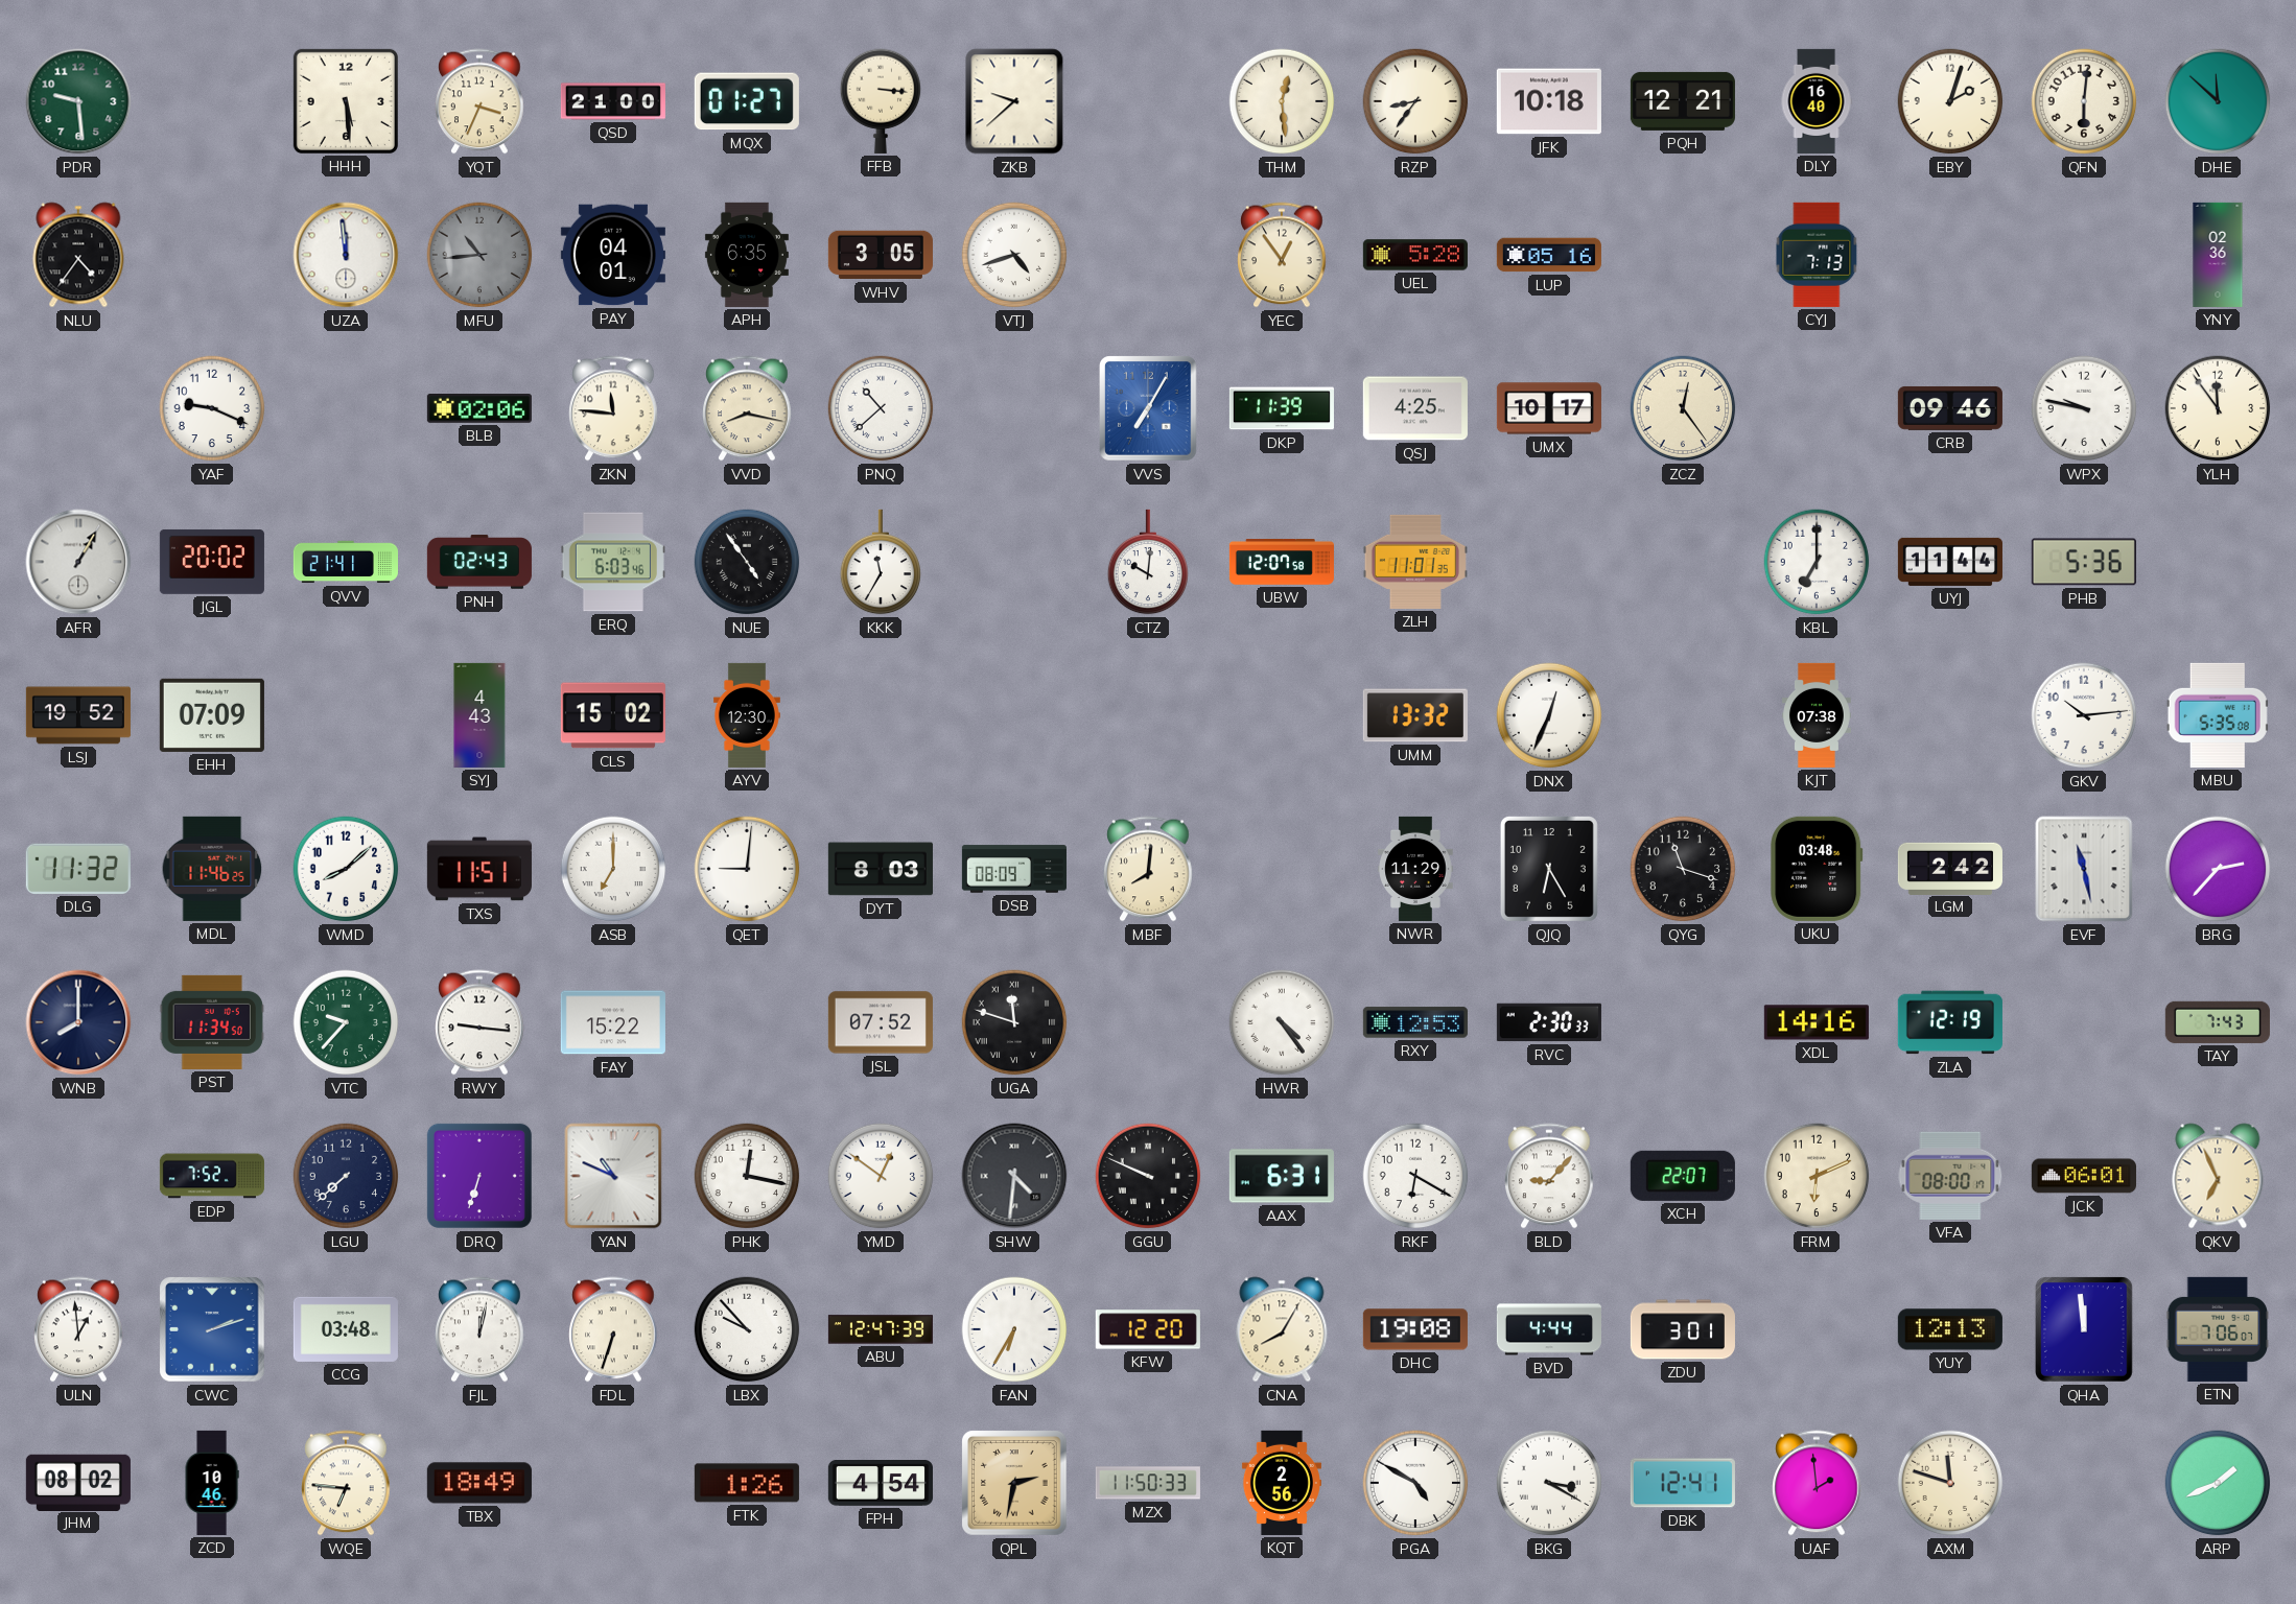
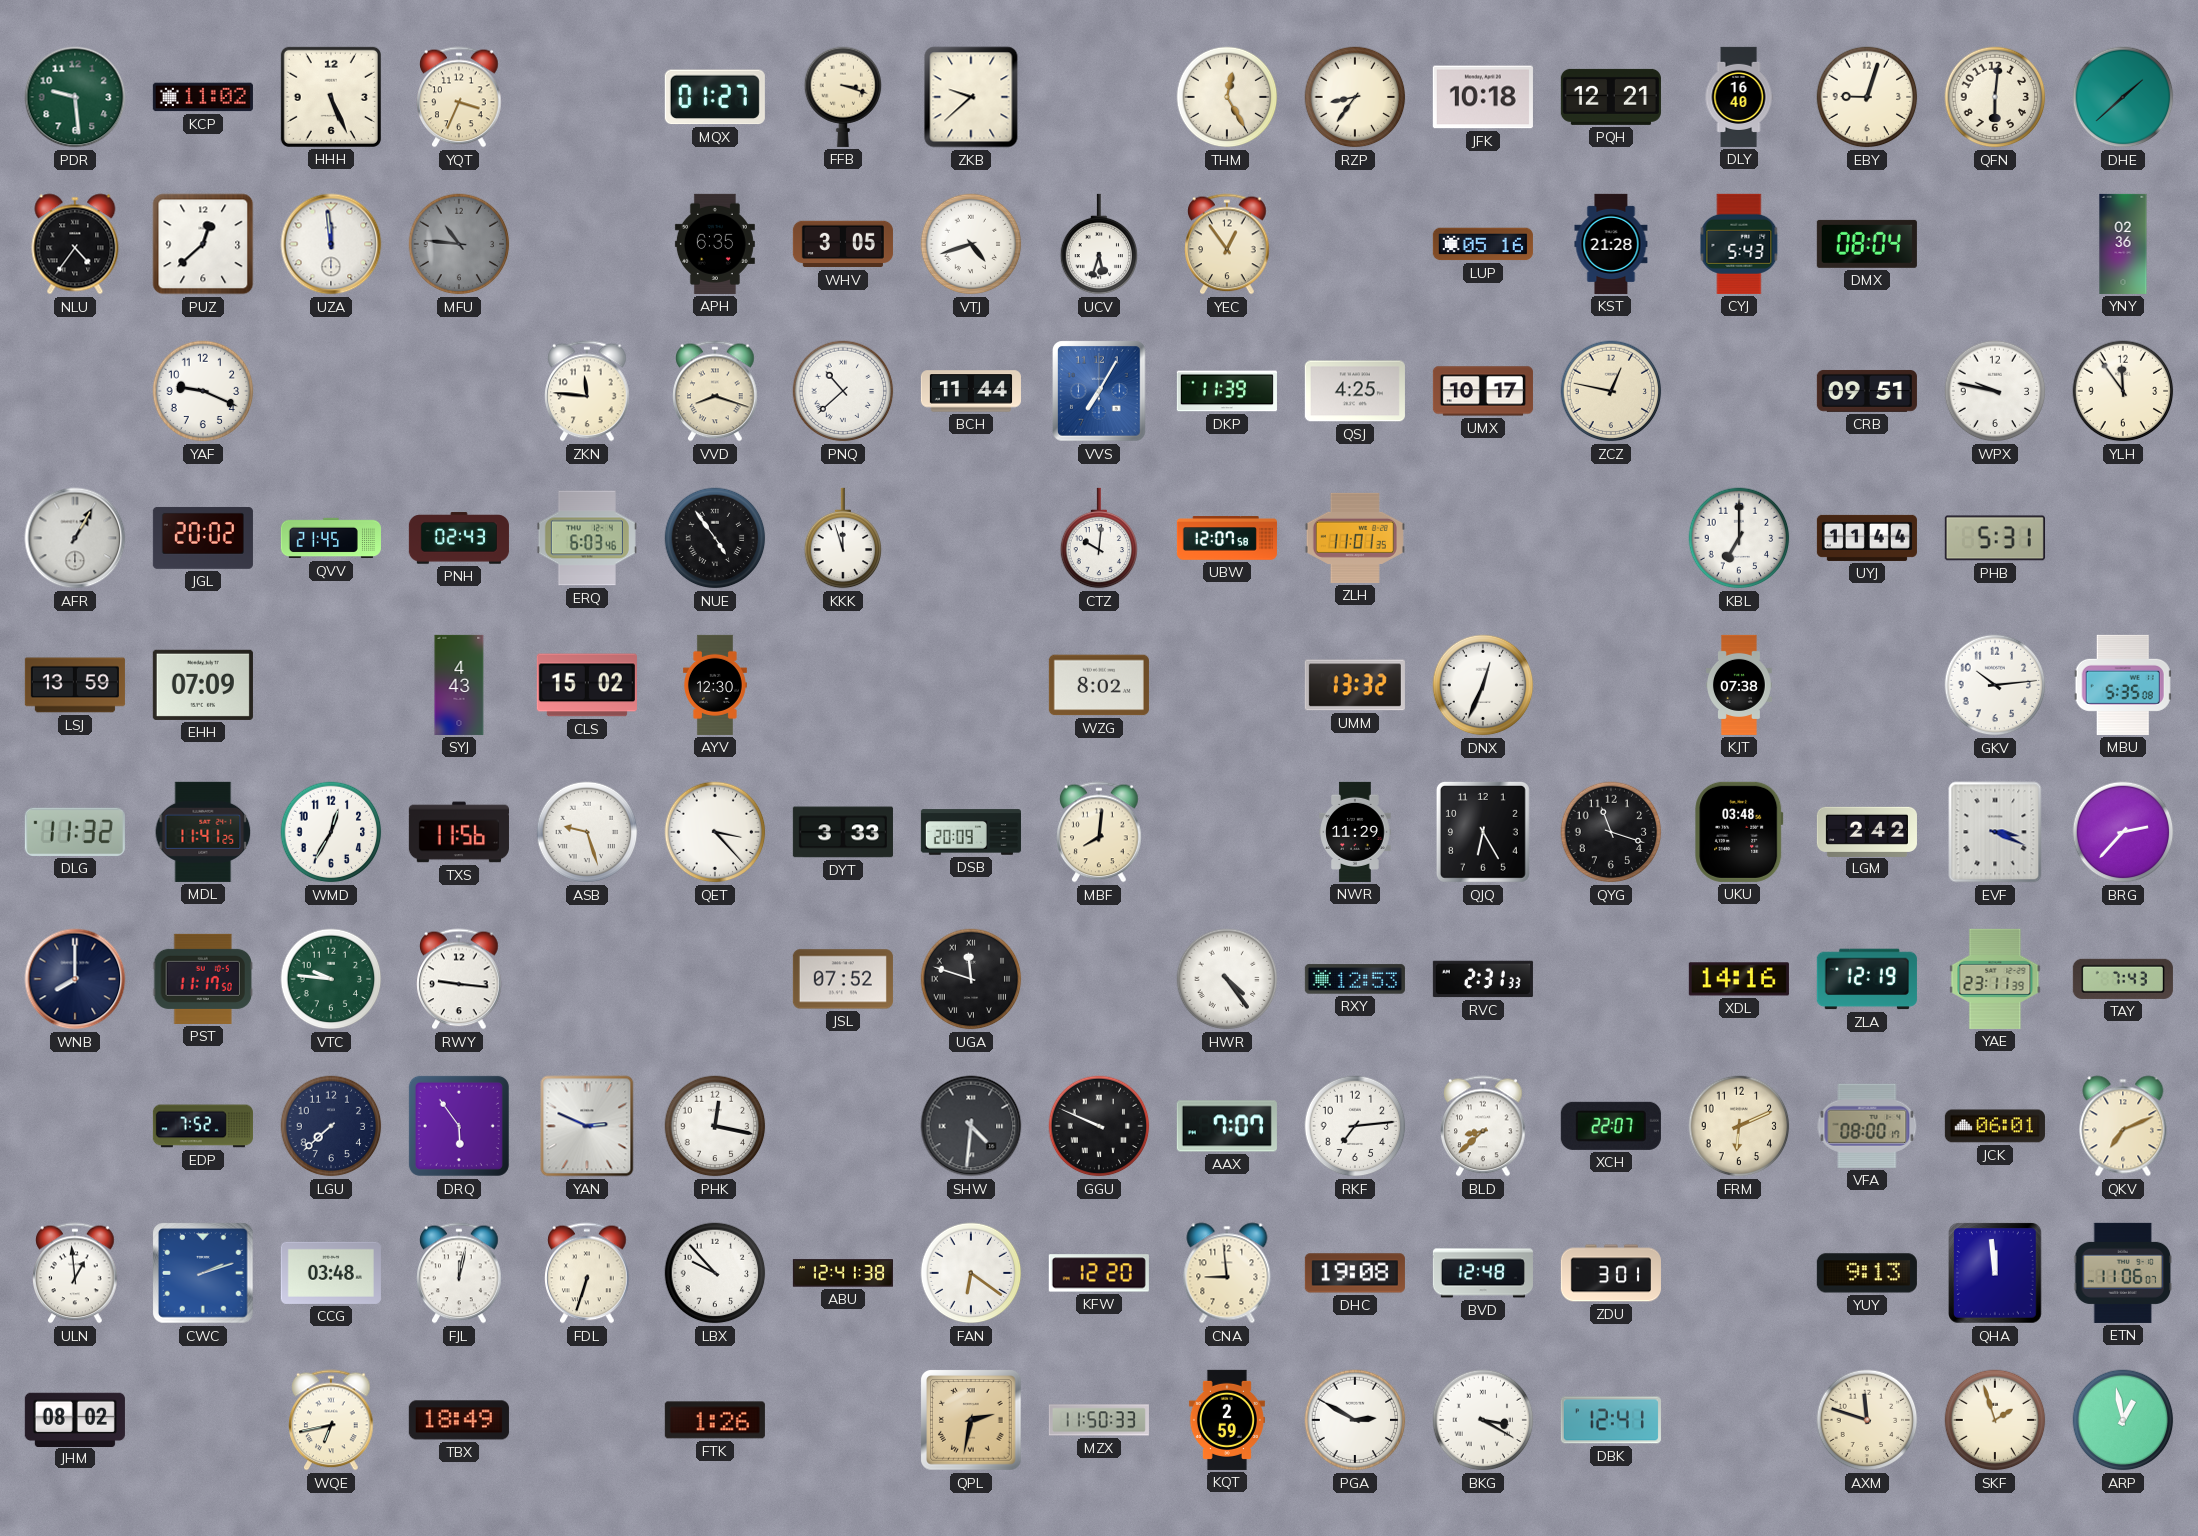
KCP: none -> 11:02
HHH: 5:29 -> 5:26
QSD: 21:00 -> none
FFB: 3:16 -> 3:18
THM: 12:29 -> 12:25
EBY: 2:03 -> 9:03
DHE: 11:52 -> 1:38
PUZ: none -> 12:38
MFU: 10:44 -> 10:46
PAY: 04:01 -> none
UCV: none -> 5:33
UEL: 5:28 -> none
KST: none -> 21:28
CYJ: 7:13 -> 5:43
DMX: none -> 08:04
BLB: 02:06 -> none
VVD: 8:17 -> 8:18
BCH: none -> 11:44
ZCZ: 12:24 -> 12:47
CRB: 09:46 -> 09:51
QVV: 21:41 -> 21:45
KKK: 11:35 -> 11:57
PHB: 5:36 -> 5:31
LSJ: 19:52 -> 13:59
WZG: none -> 8:02
MDL: 11:46 -> 11:41
WMD: 8:08 -> 12:35
TXS: 11:51 -> 11:56
ASB: 7:00 -> 9:27
QET: 9:01 -> 3:23
DYT: 8:03 -> 3:33
DSB: 08:09 -> 20:09
EVF: 11:28 -> 3:19
PST: 11:34 -> 11:17
VTC: 9:37 -> 9:46
FAY: 15:22 -> none
RVC: 2:30 -> 2:31
YAE: none -> 23:11
DRQ: 6:33 -> 5:54
YAN: 10:49 -> 2:49
YMD: 12:51 -> none
AAX: 6:31 -> 7:07
RKF: 6:20 -> 7:14
BLD: 9:07 -> 8:38
QKV: 6:56 -> 7:11
ABU: 12:47 -> 12:41
FAN: 6:35 -> 6:21
CNA: 8:05 -> 8:59
BVD: 4:44 -> 12:48
YUY: 12:13 -> 9:13
ETN: 7:06 -> 11:06
ZCD: 10:46 -> none
WQE: 6:46 -> 6:43
FPH: 4:54 -> none
KQT: 2:56 -> 2:59
PGA: 4:50 -> 2:50
UAF: 1:59 -> none
SKF: none -> 1:57
ARP: 1:41 -> 12:58
